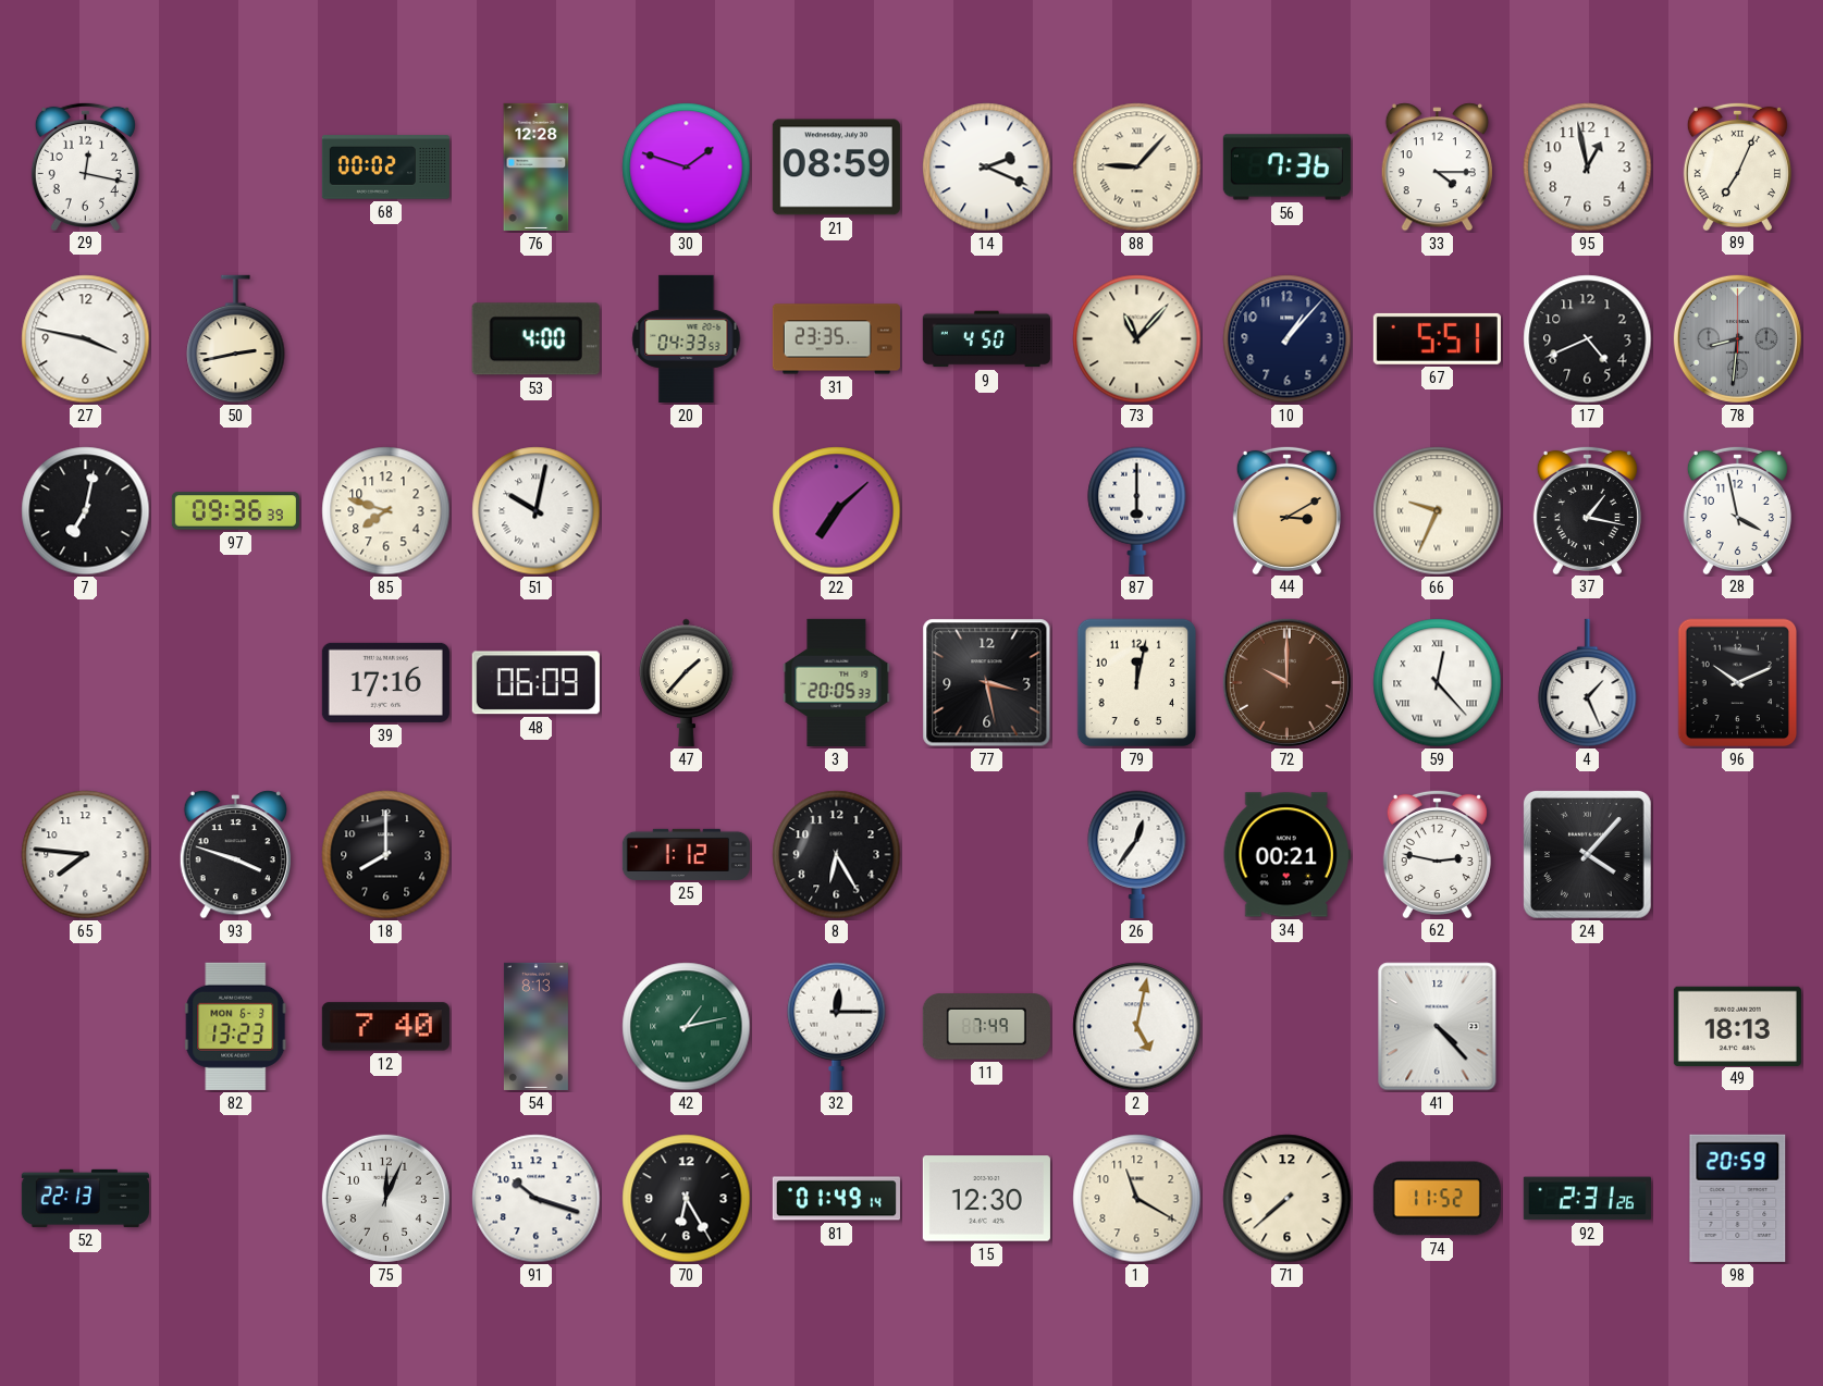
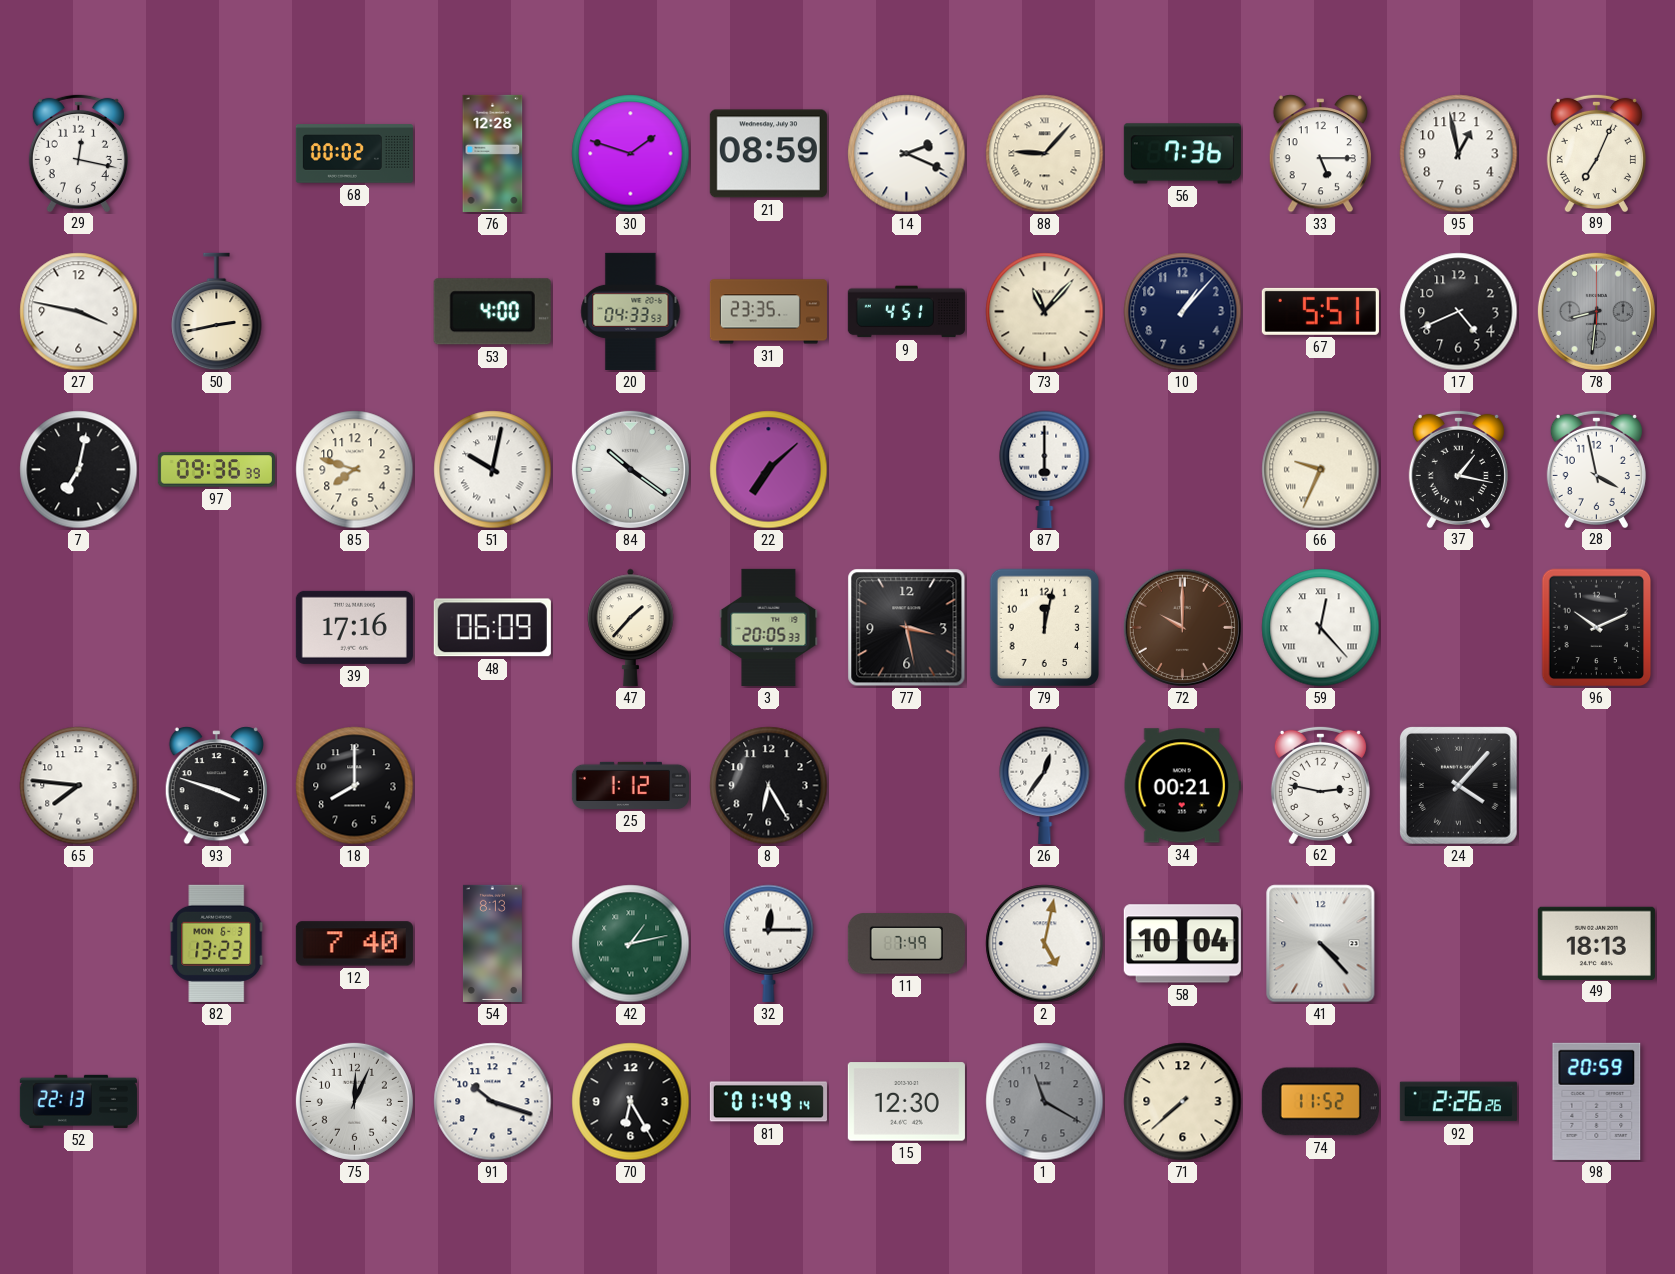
33: 4:15 -> 5:15
9: 4:50 -> 4:51
84: none -> 10:21
44: 3:10 -> none
4: 1:26 -> none
58: none -> 10:04
1 dial: cream -> grey
92: 2:31 -> 2:26
